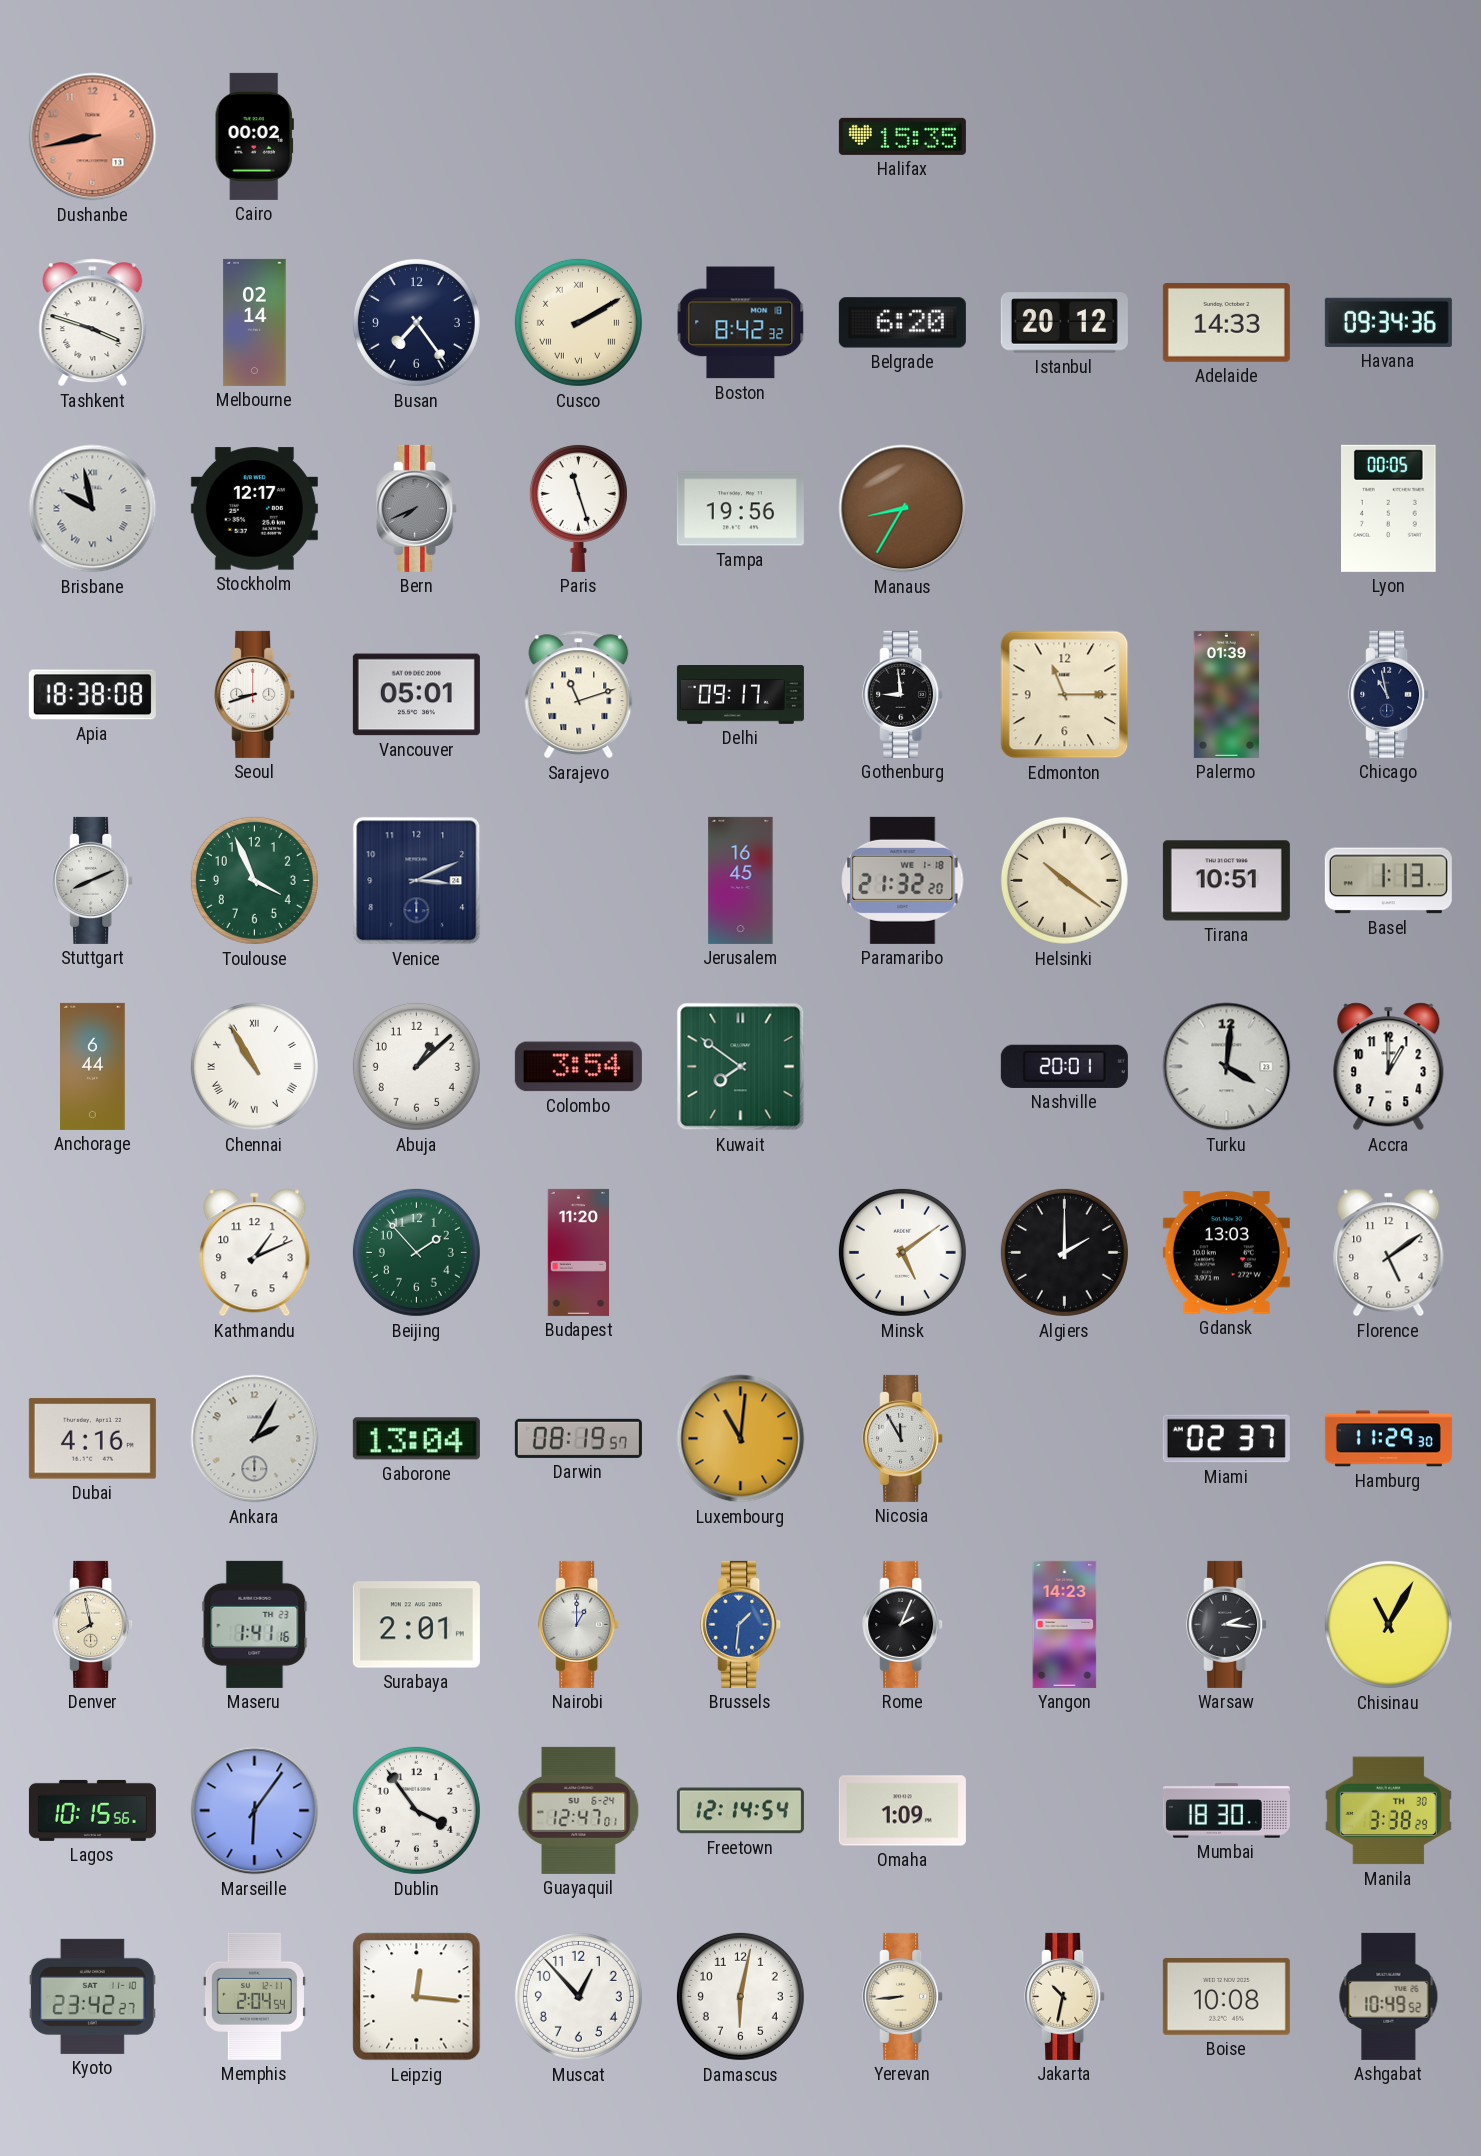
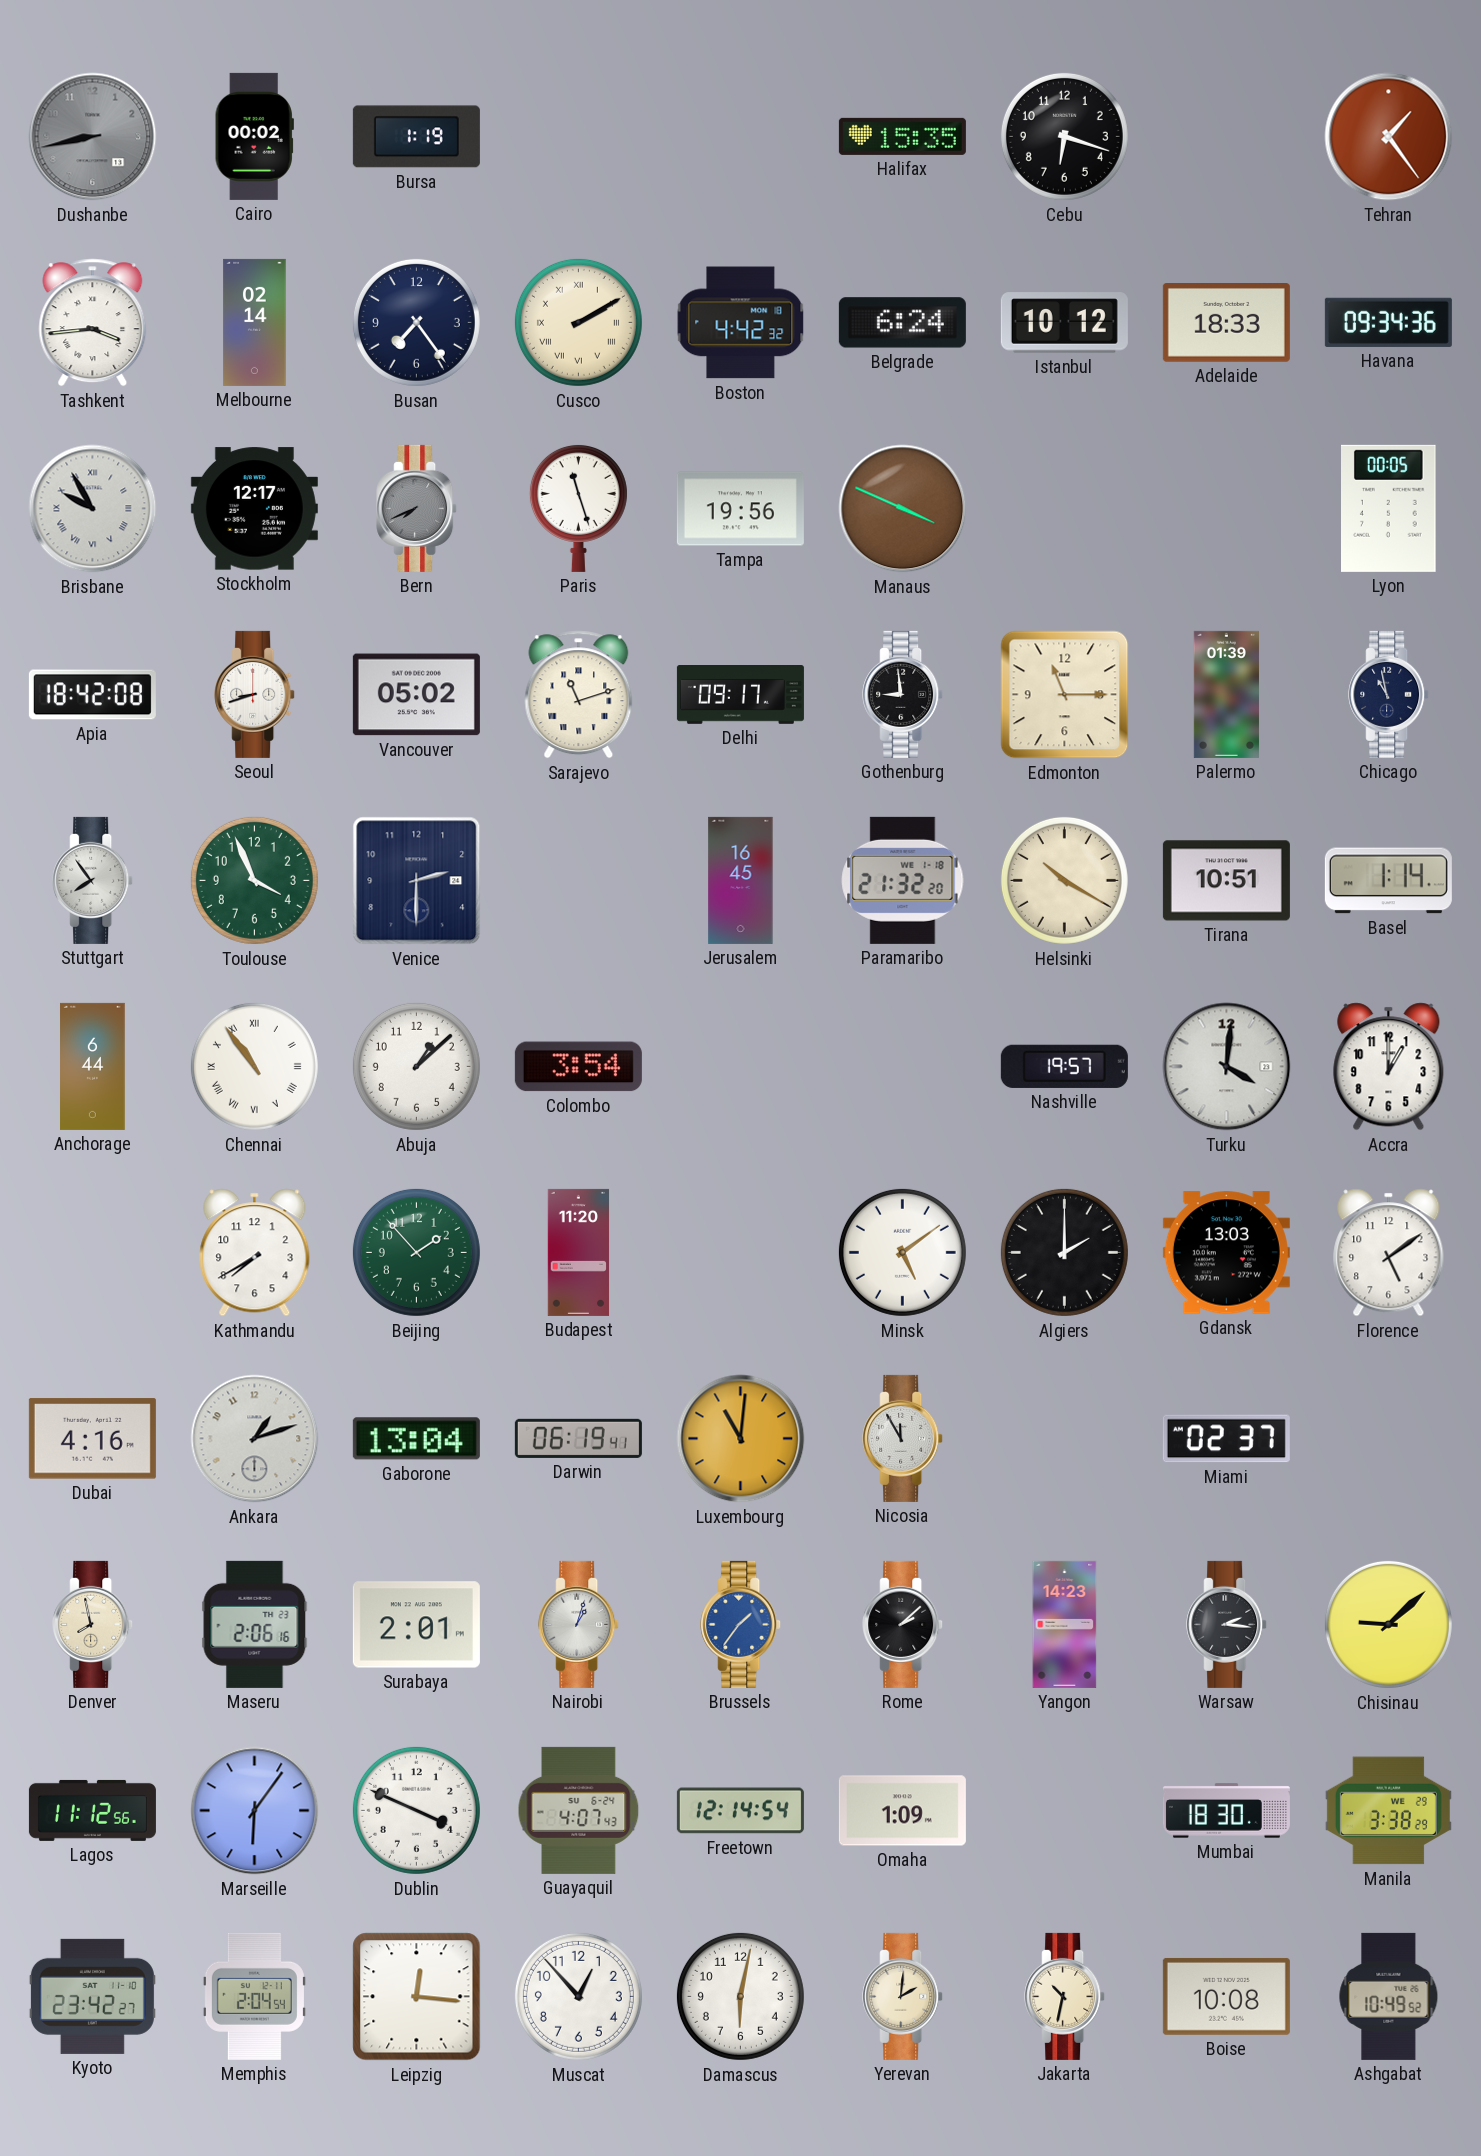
Dushanbe dial: salmon -> grey
Bursa: none -> 1:19
Cebu: none -> 6:18
Tehran: none -> 1:24
Tashkent: 3:48 -> 3:44
Boston: 8:42 -> 4:42
Belgrade: 6:20 -> 6:24
Istanbul: 20:12 -> 10:12
Adelaide: 14:33 -> 18:33
Brisbane: 9:58 -> 9:55
Manaus: 8:35 -> 3:49
Apia: 18:38 -> 18:42
Vancouver: 05:01 -> 05:02
Stuttgart: 8:11 -> 7:54
Venice: 3:11 -> 2:30
Helsinki: 10:21 -> 10:20
Basel: 1:13 -> 1:14
Chennai: 10:55 -> 10:54
Kuwait: 7:51 -> none
Nashville: 20:01 -> 19:57
Kathmandu: 1:11 -> 7:40
Ankara: 2:05 -> 1:12
Darwin: 08:19 -> 06:19
Hamburg: 11:29 -> none
Maseru: 1:41 -> 2:06
Nairobi: 1:00 -> 1:03
Brussels: 1:31 -> 1:36
Rome: 2:04 -> 2:08
Chisinau: 11:05 -> 9:08
Lagos: 10:15 -> 11:12
Dublin: 3:54 -> 3:49
Guayaquil: 12:47 -> 4:07
Manila date: TH 30 -> WE 29
Yerevan: 8:44 -> 2:01
